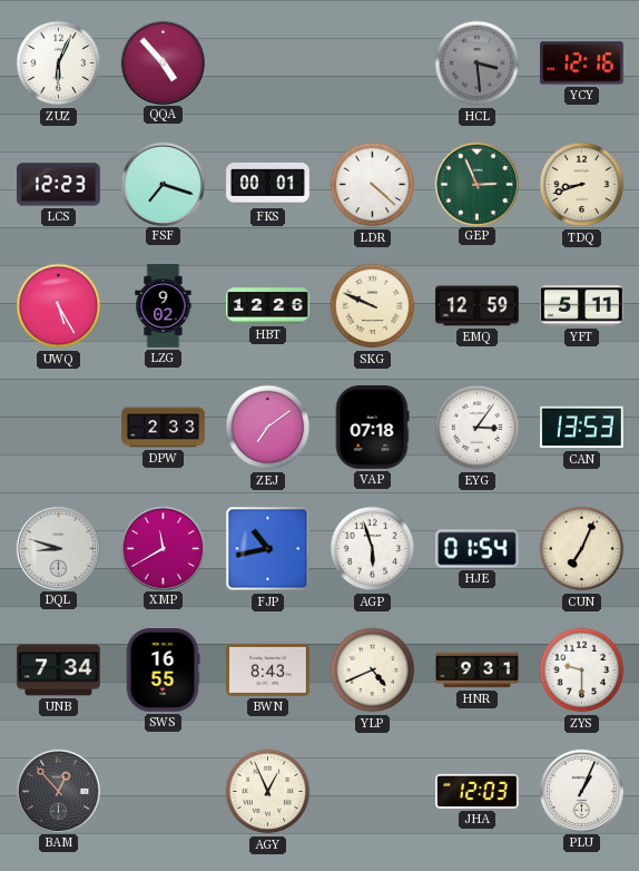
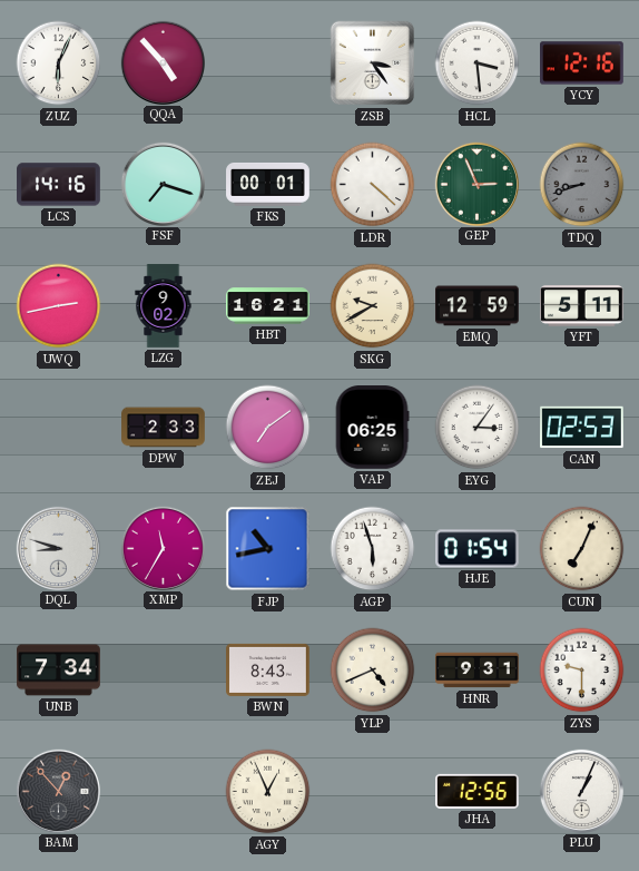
ZSB: none -> 3:24
HCL dial: grey -> white
LCS: 12:23 -> 14:16
TDQ dial: cream -> grey
UWQ: 5:25 -> 2:43
HBT: 12:26 -> 16:21
SKG: 9:49 -> 9:40
VAP: 07:18 -> 06:25
CAN: 13:53 -> 02:53
XMP: 11:40 -> 11:35
SWS: 16:55 -> none
JHA: 12:03 -> 12:56
